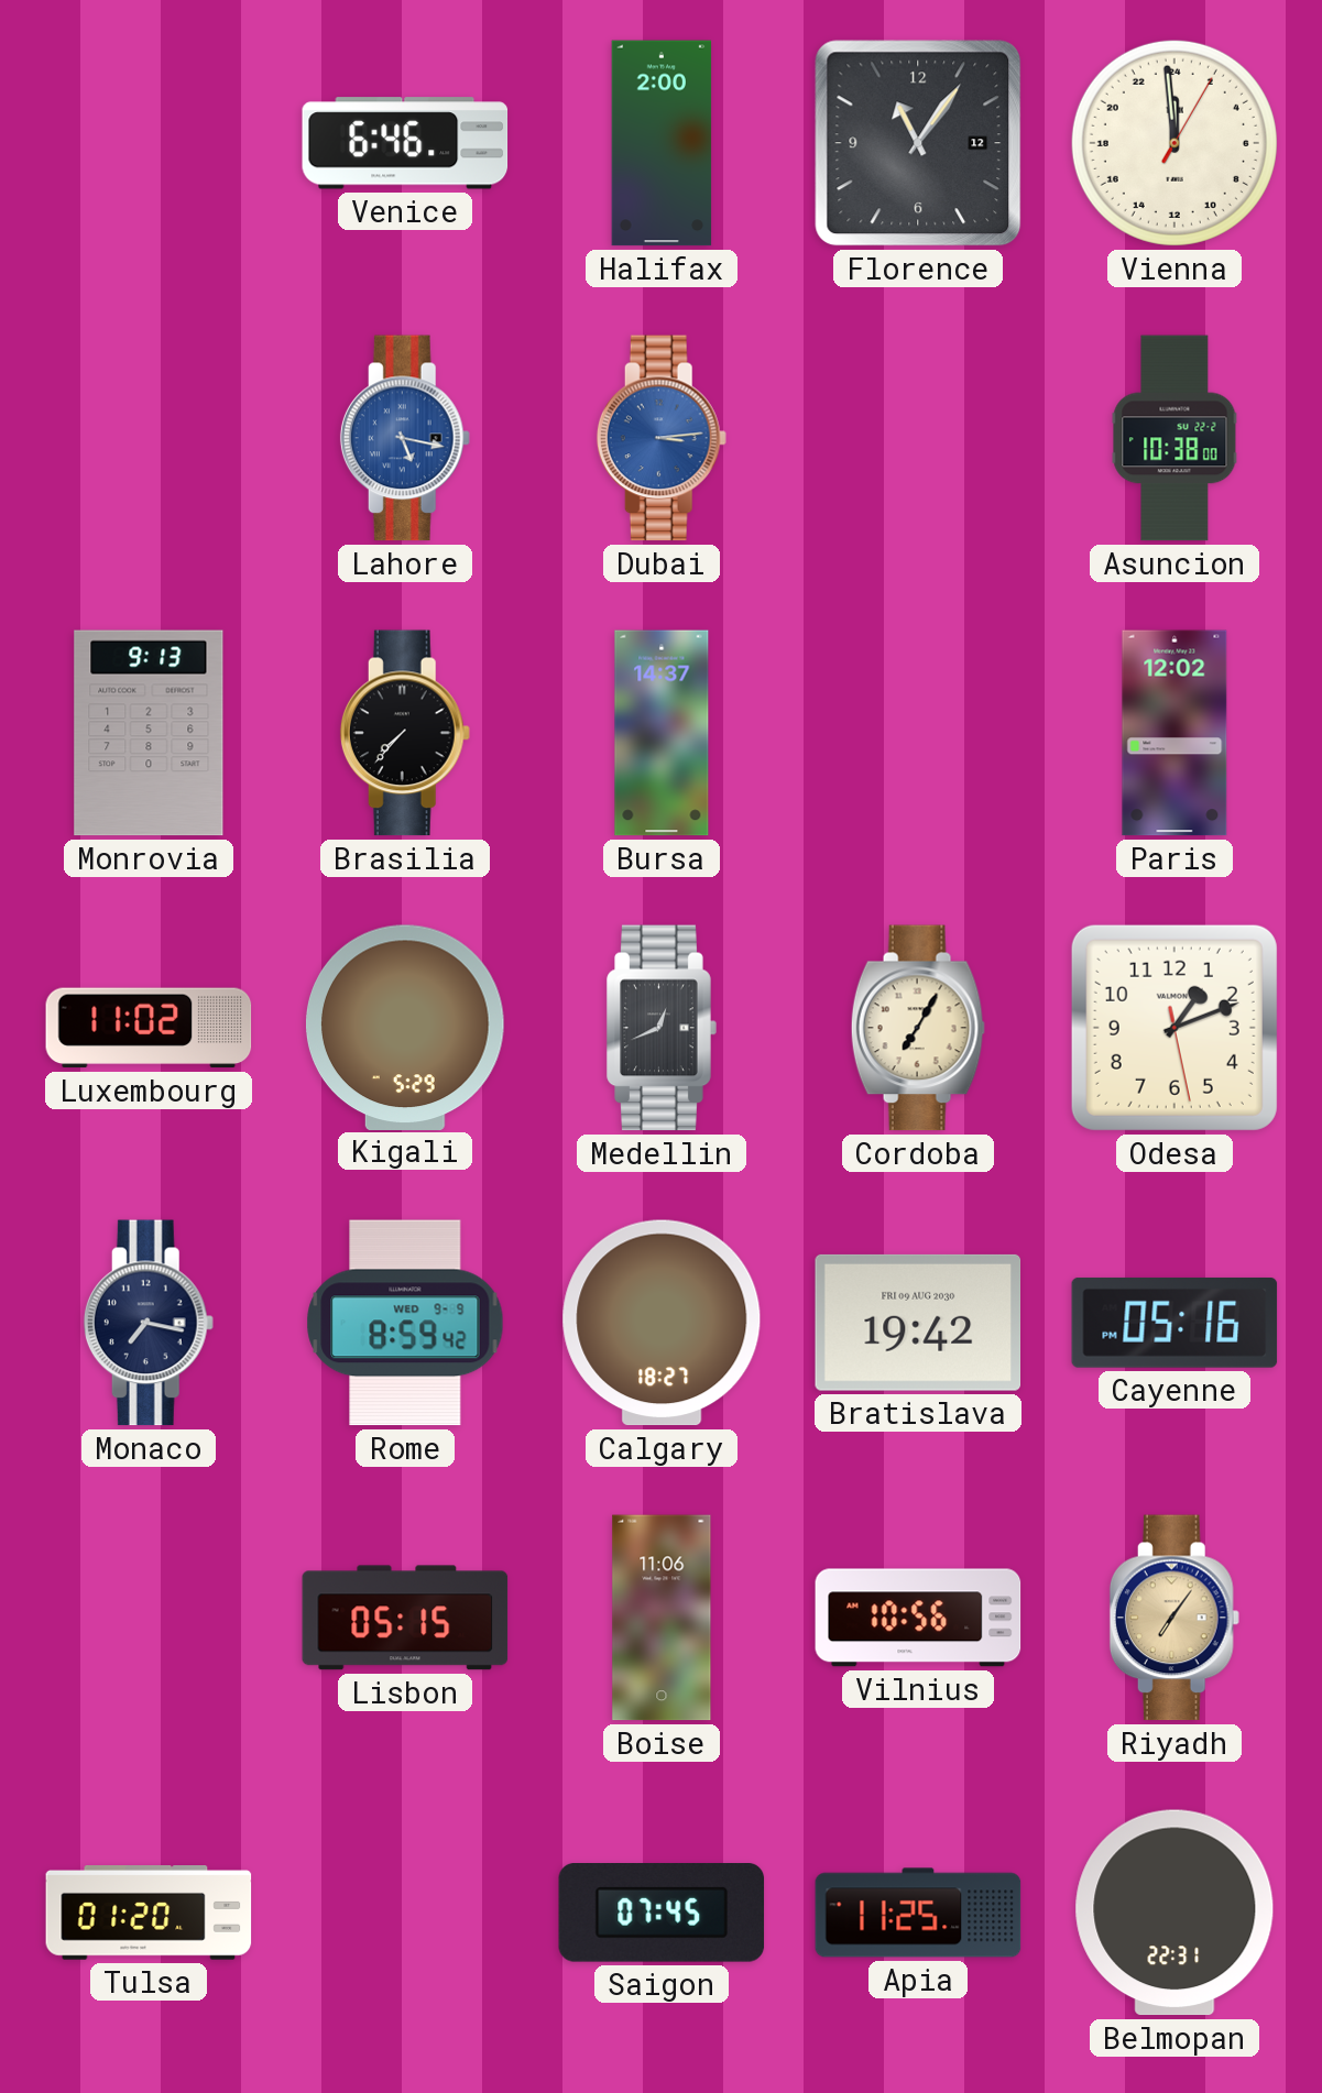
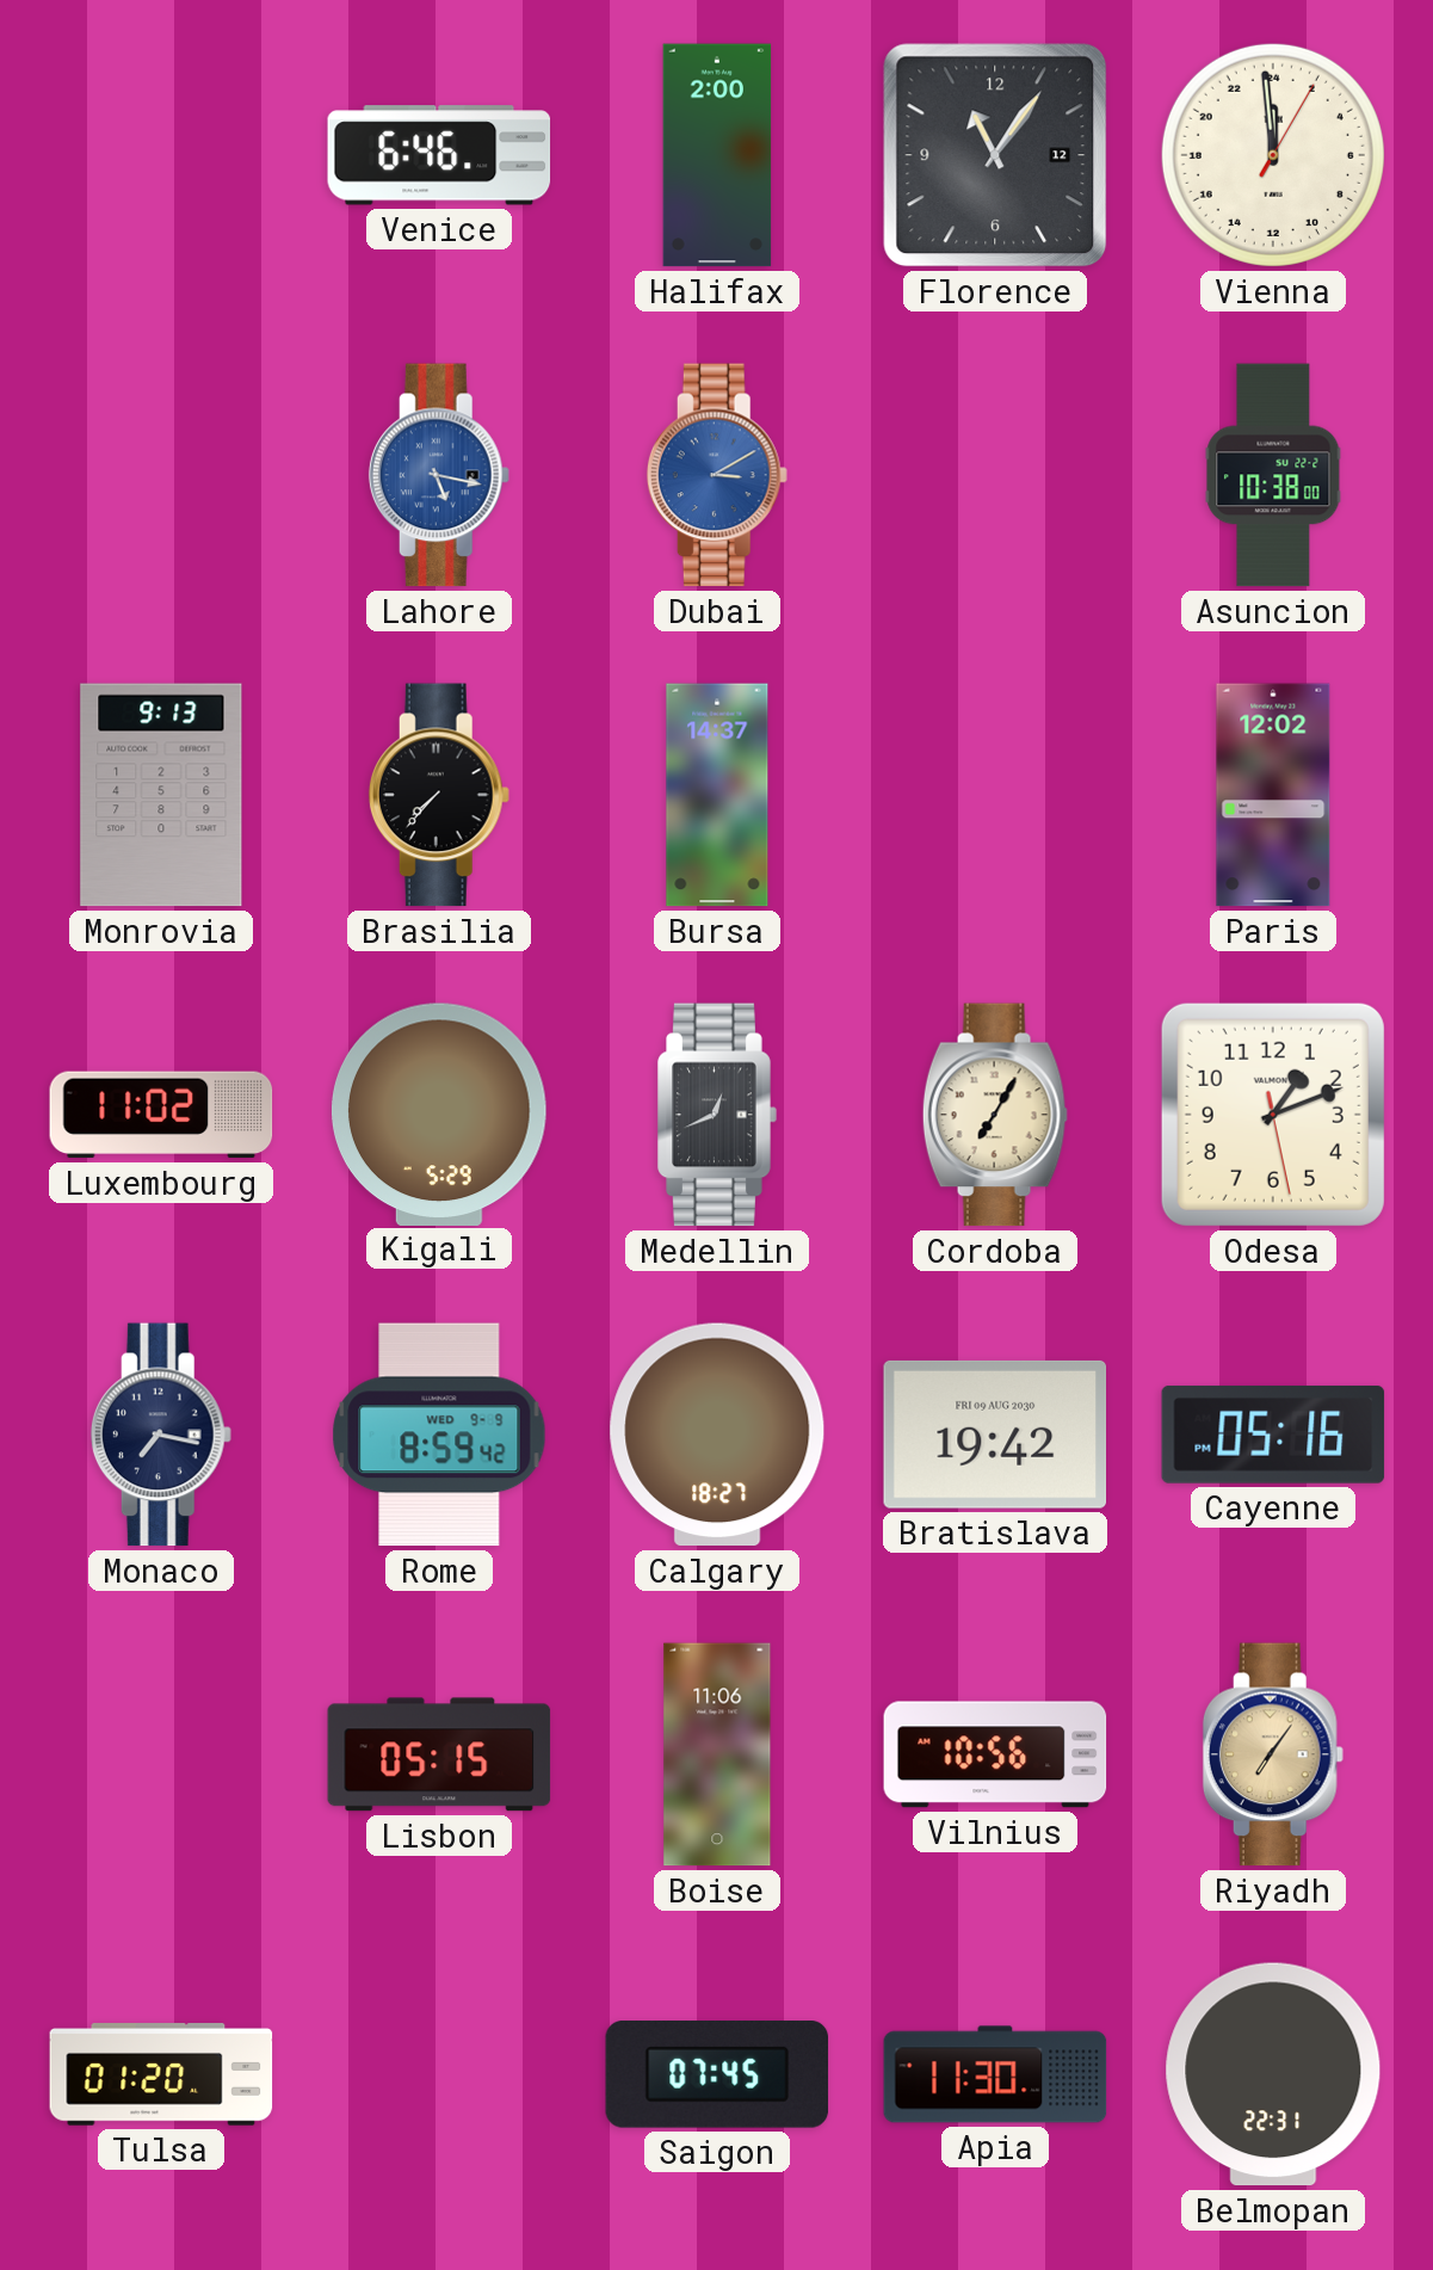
Dubai: 3:14 -> 3:10
Apia: 11:25 -> 11:30
